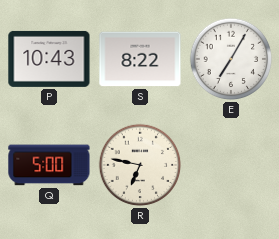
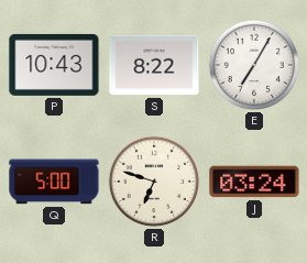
R: 6:47 -> 6:48
J: none -> 03:24
